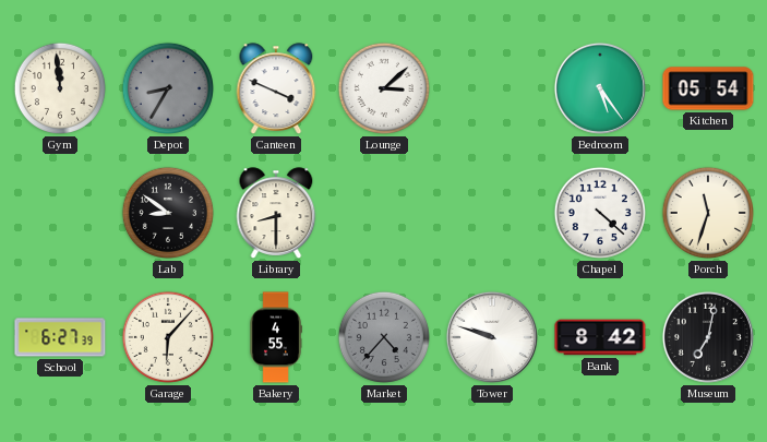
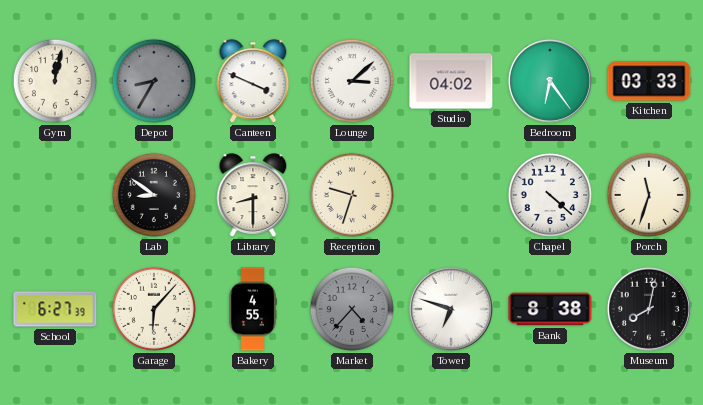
Gym: 11:59 -> 12:02
Studio: none -> 04:02
Bedroom: 5:24 -> 6:24
Kitchen: 05:54 -> 03:33
Reception: none -> 9:33
Tower: 9:48 -> 6:48
Bank: 8:42 -> 8:38
Museum: 7:02 -> 8:02
